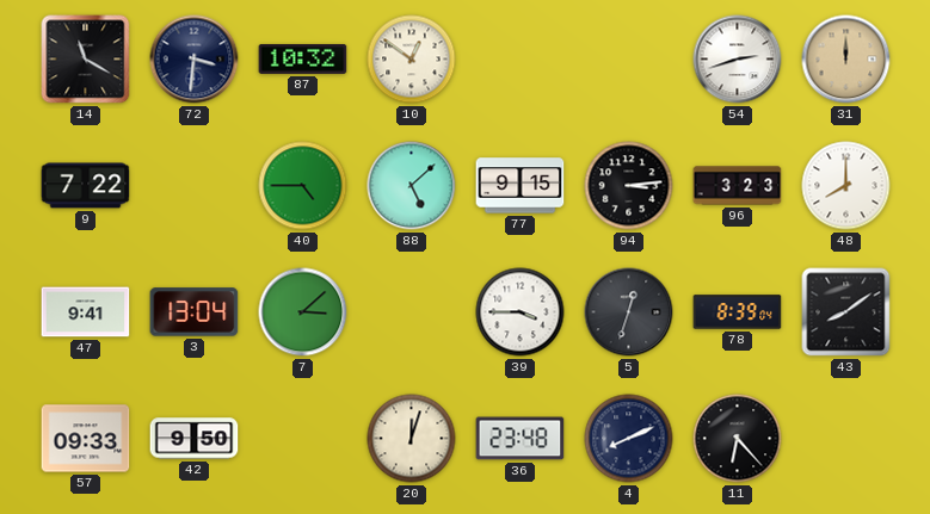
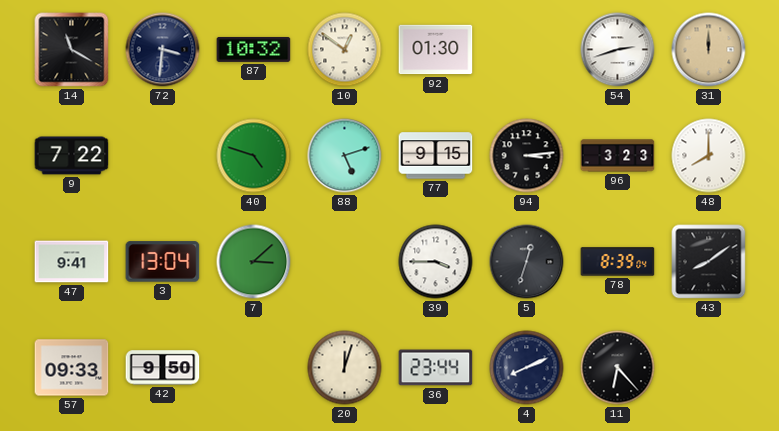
92: none -> 01:30
40: 4:45 -> 4:48
88: 5:08 -> 5:12
36: 23:48 -> 23:44
